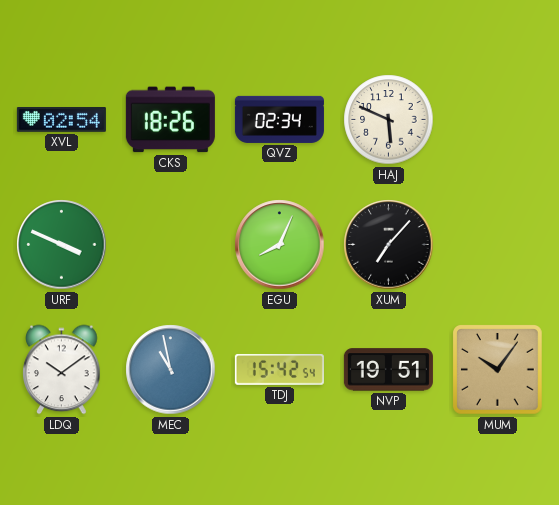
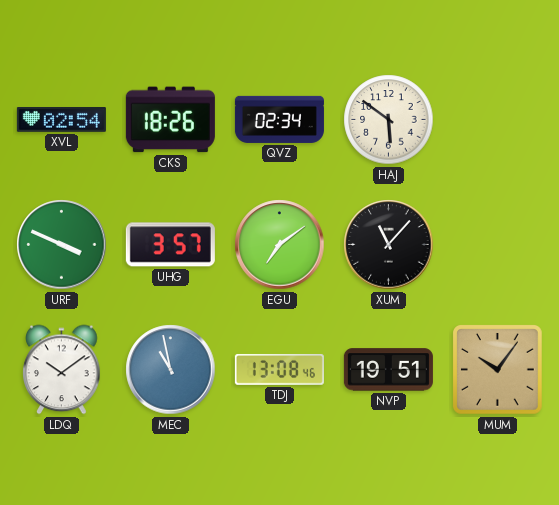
HAJ: 5:49 -> 5:51
UHG: none -> 3:57
EGU: 8:04 -> 7:09
XUM: 7:07 -> 11:07
TDJ: 15:42 -> 13:08
